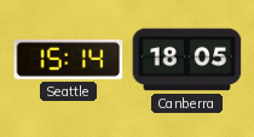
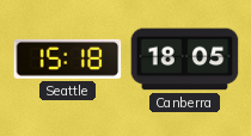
Seattle: 15:14 -> 15:18
